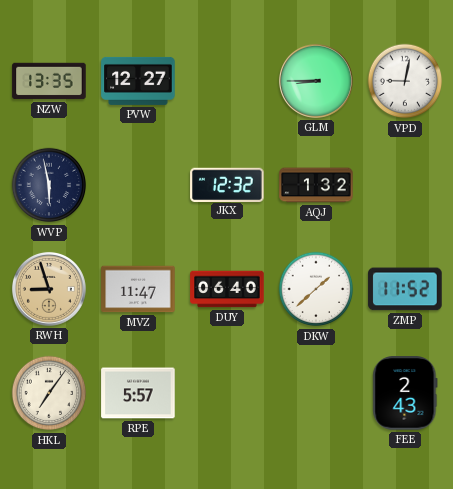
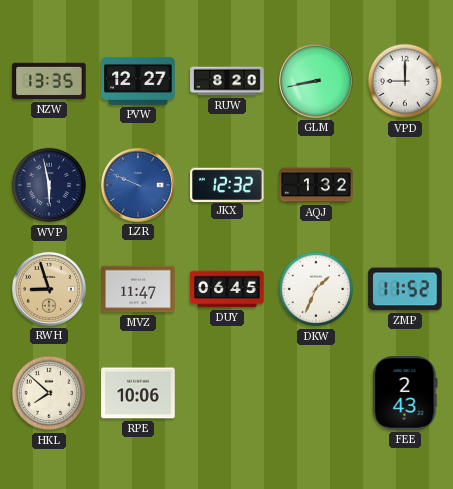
RUW: none -> 8:20
GLM: 8:45 -> 8:43
VPD: 9:02 -> 9:00
LZR: none -> 9:49
DUY: 06:40 -> 06:45
DKW: 1:38 -> 1:34
HKL: 7:06 -> 7:52
RPE: 5:57 -> 10:06
